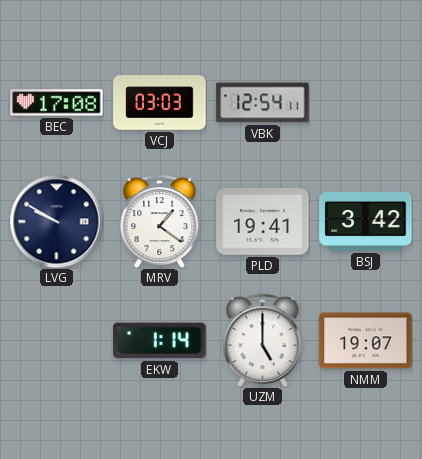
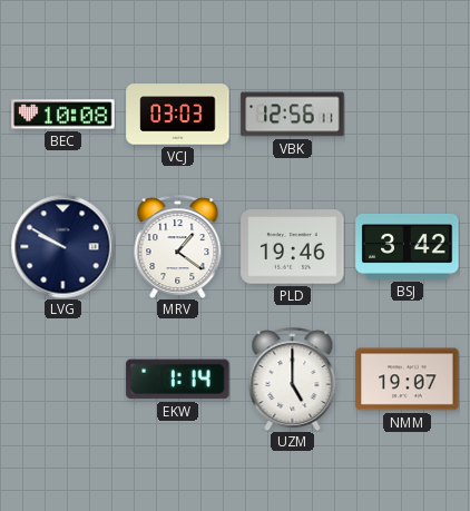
BEC: 17:08 -> 10:08
VBK: 12:54 -> 12:56
PLD: 19:41 -> 19:46
